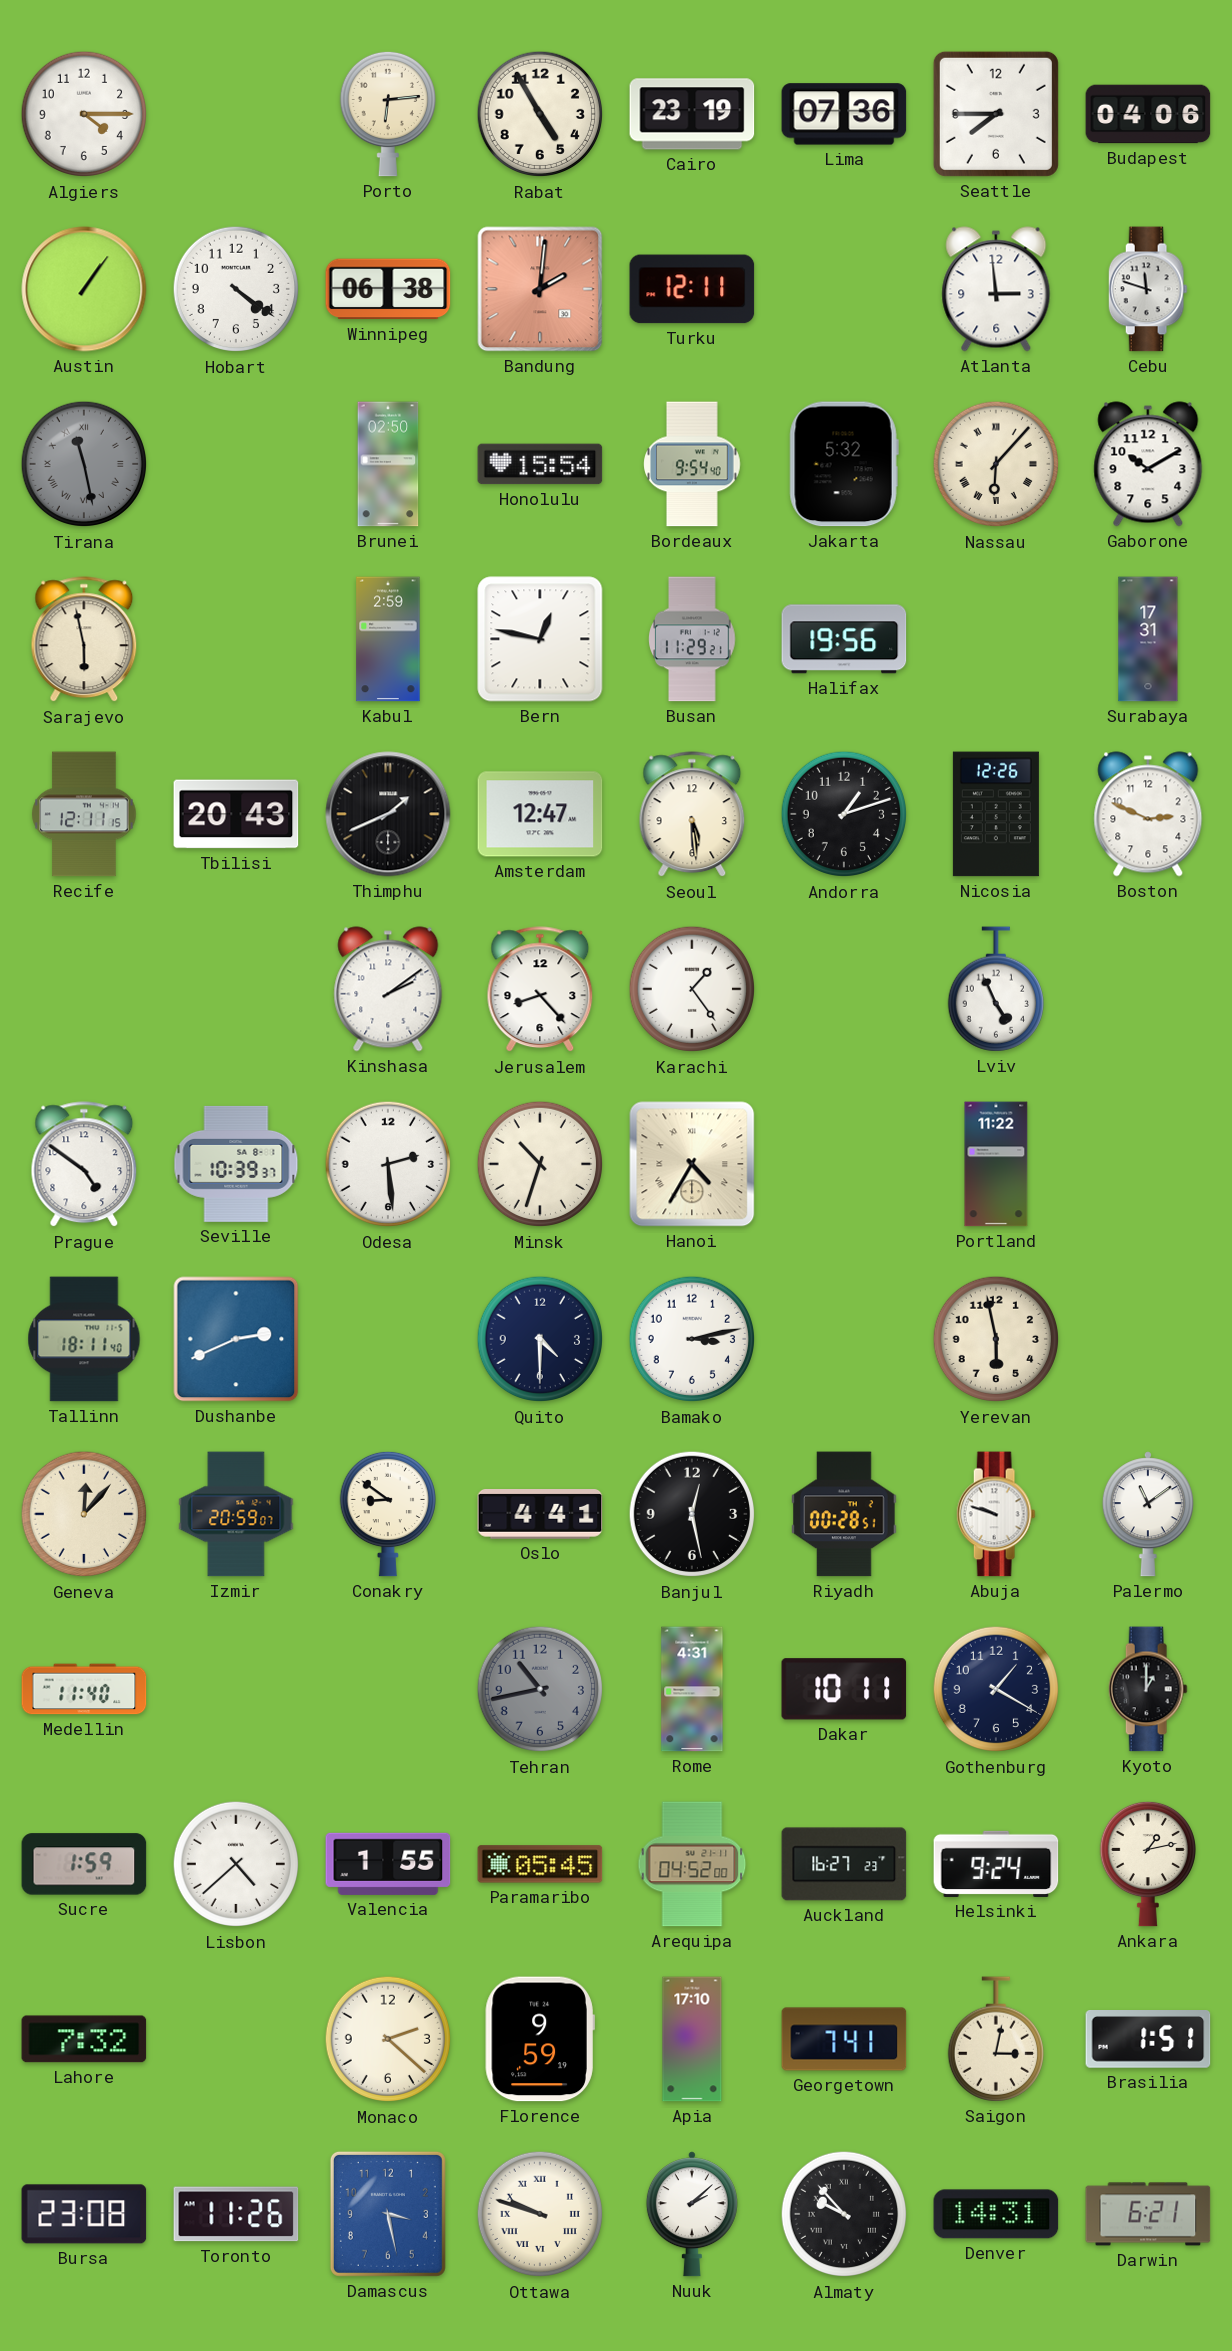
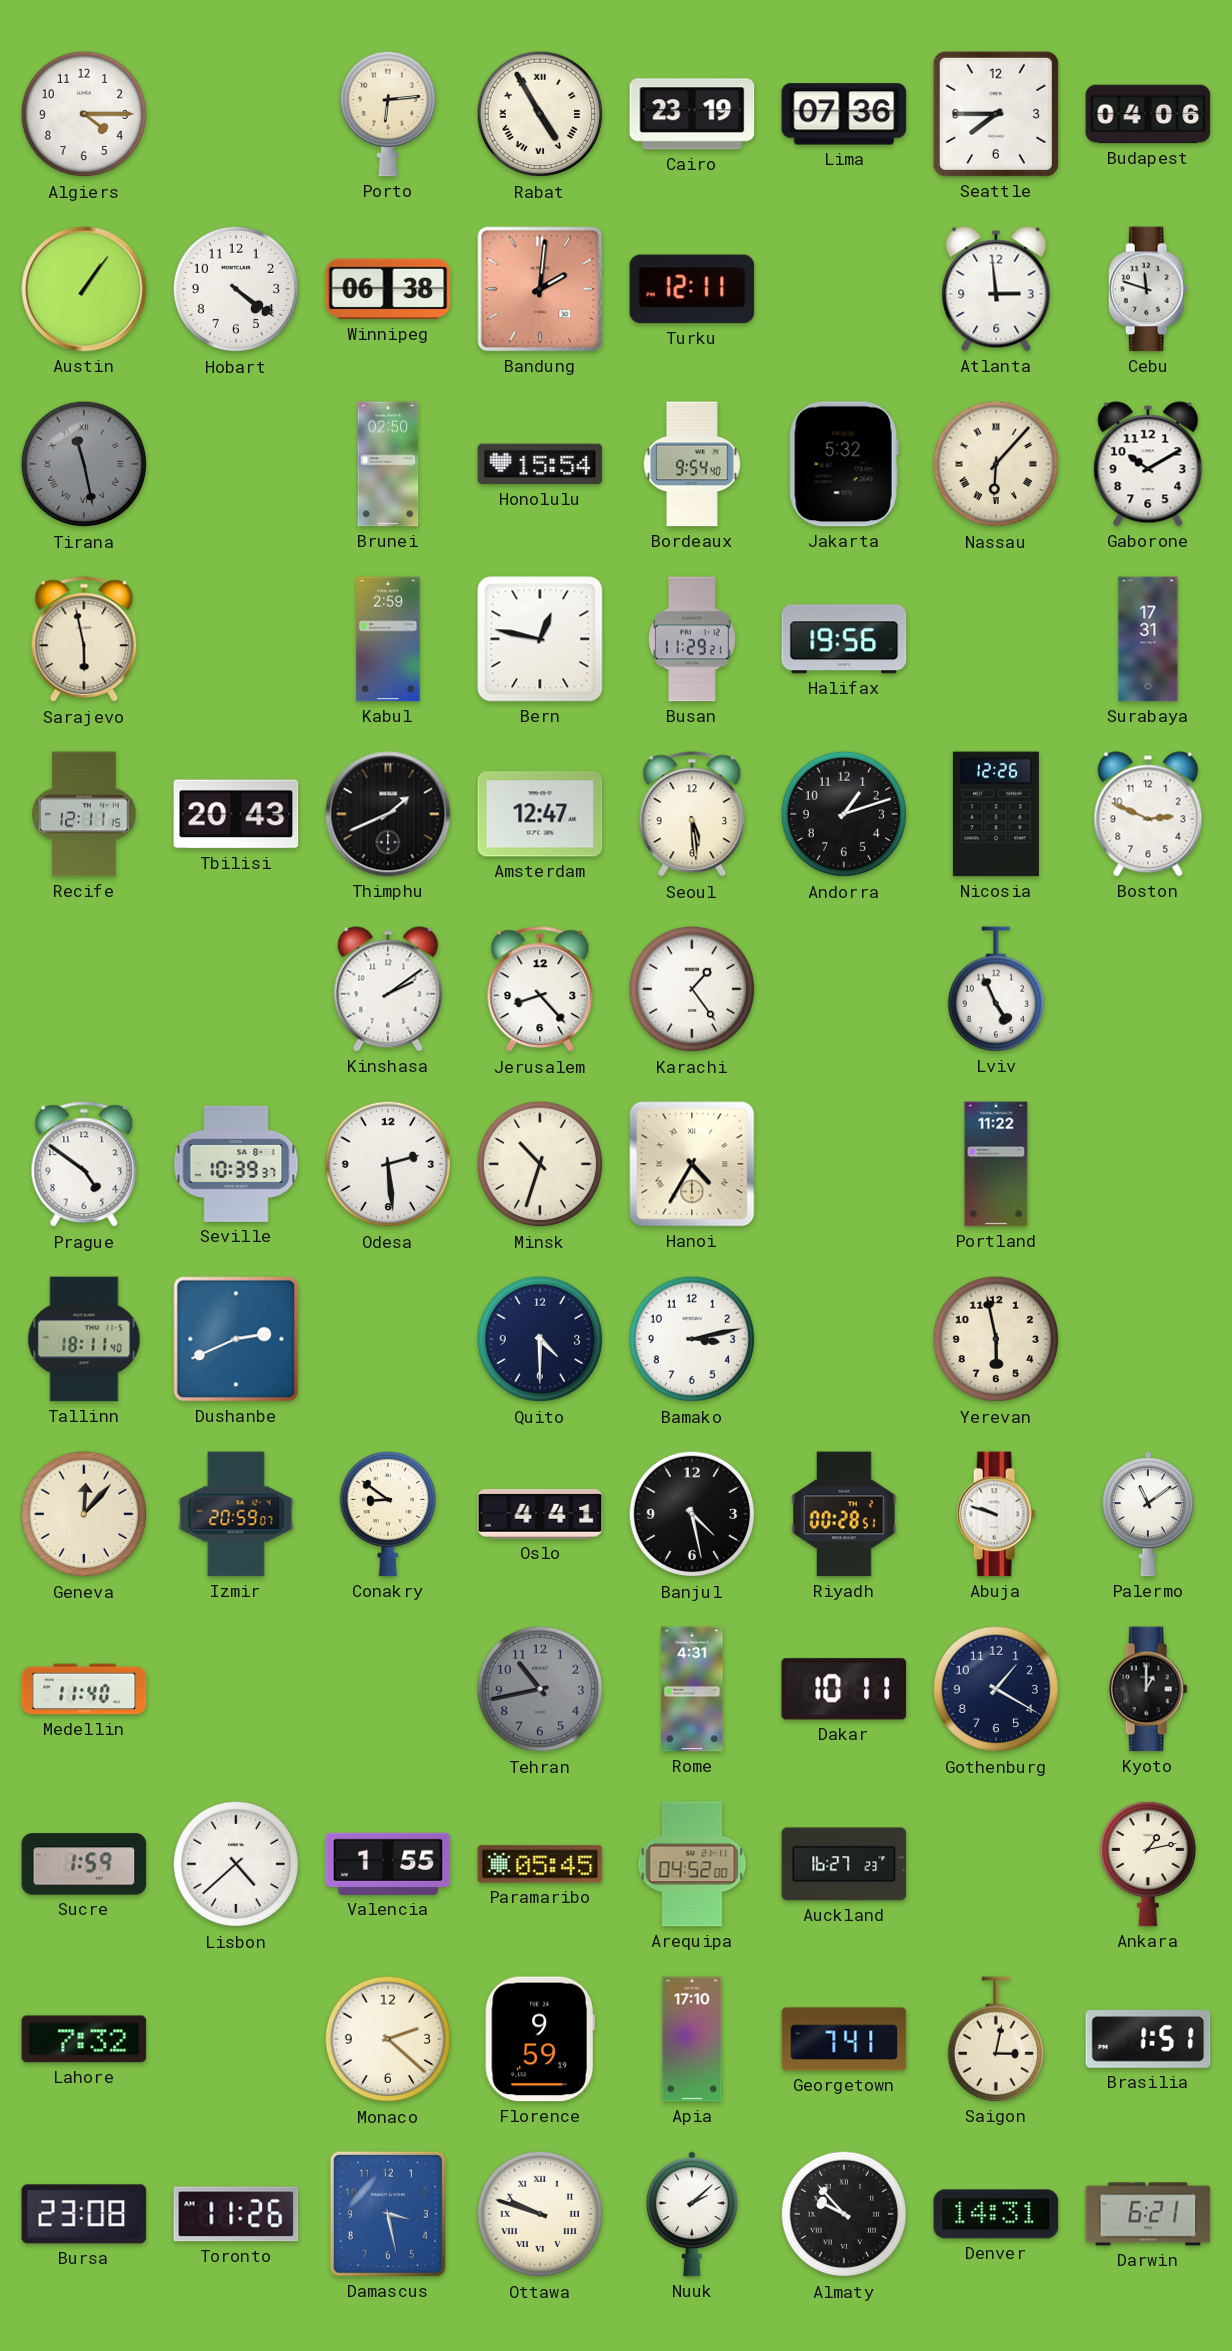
Rabat numerals: Arabic -> Roman
Banjul: 12:28 -> 4:28
Helsinki: 9:24 -> none
